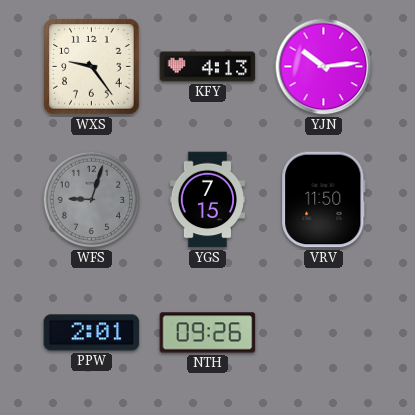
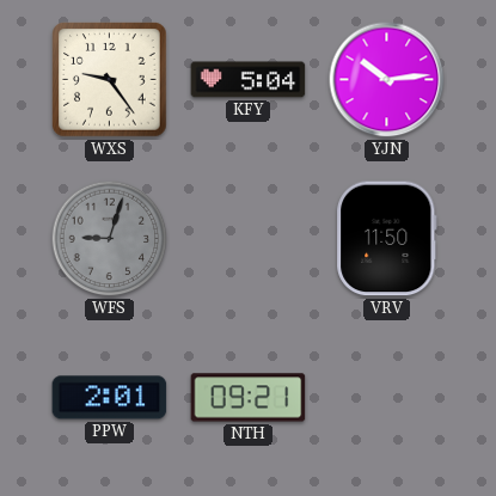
KFY: 4:13 -> 5:04
YGS: 7:15 -> none
NTH: 09:26 -> 09:21
